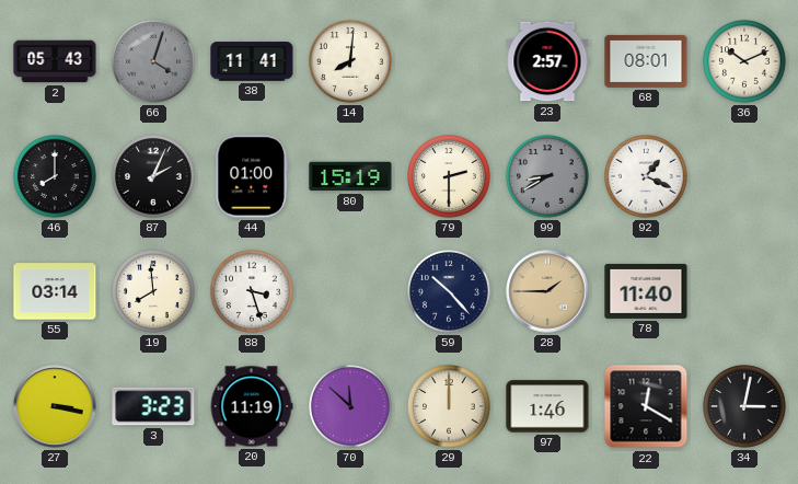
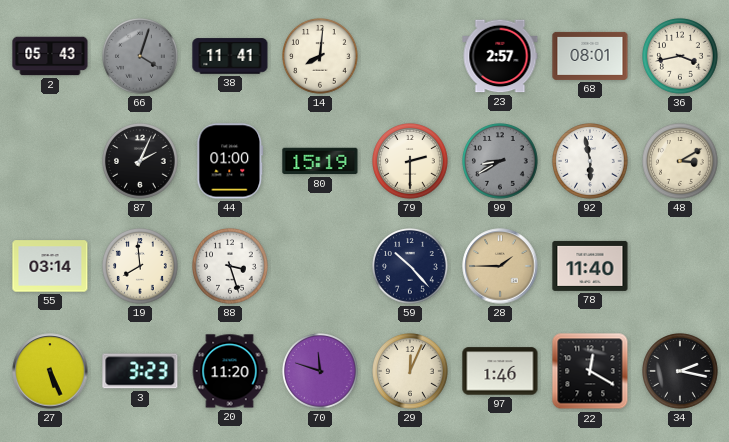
36: 10:11 -> 3:43
46: 8:00 -> none
92: 1:19 -> 5:58
48: none -> 3:10
27: 3:17 -> 5:26
20: 11:19 -> 11:20
70: 11:52 -> 11:48
29: 12:00 -> 12:04
34: 3:02 -> 2:17
